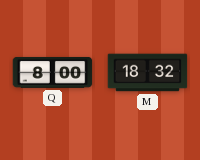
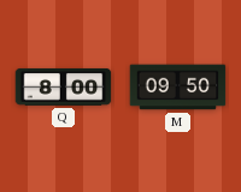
M: 18:32 -> 09:50
